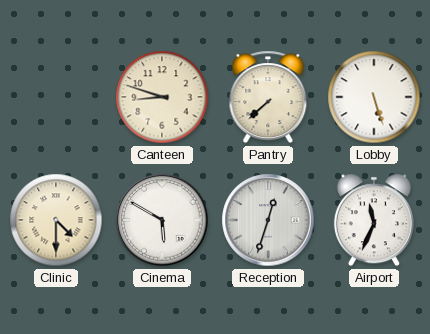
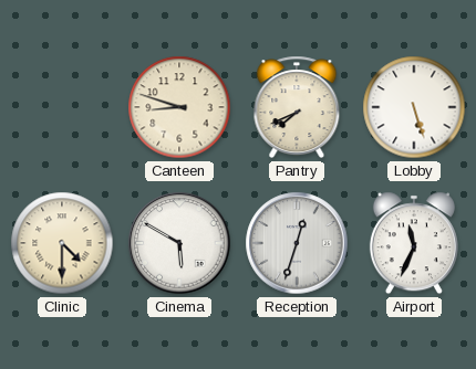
Pantry: 7:38 -> 7:41
